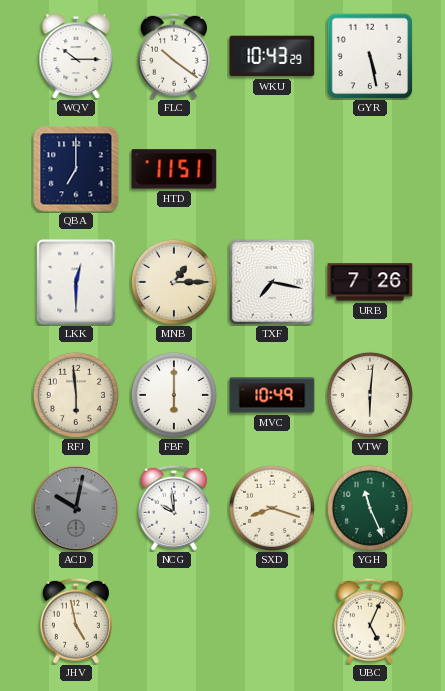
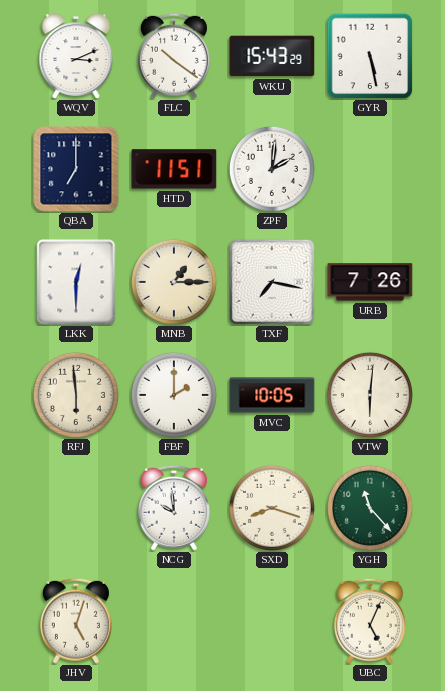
WQV: 10:15 -> 3:11
WKU: 10:43 -> 15:43
ZPF: none -> 2:01
FBF: 6:00 -> 2:00
MVC: 10:49 -> 10:05
ACD: 10:02 -> none
YGH: 11:26 -> 11:23
JHV: 4:58 -> 5:03
